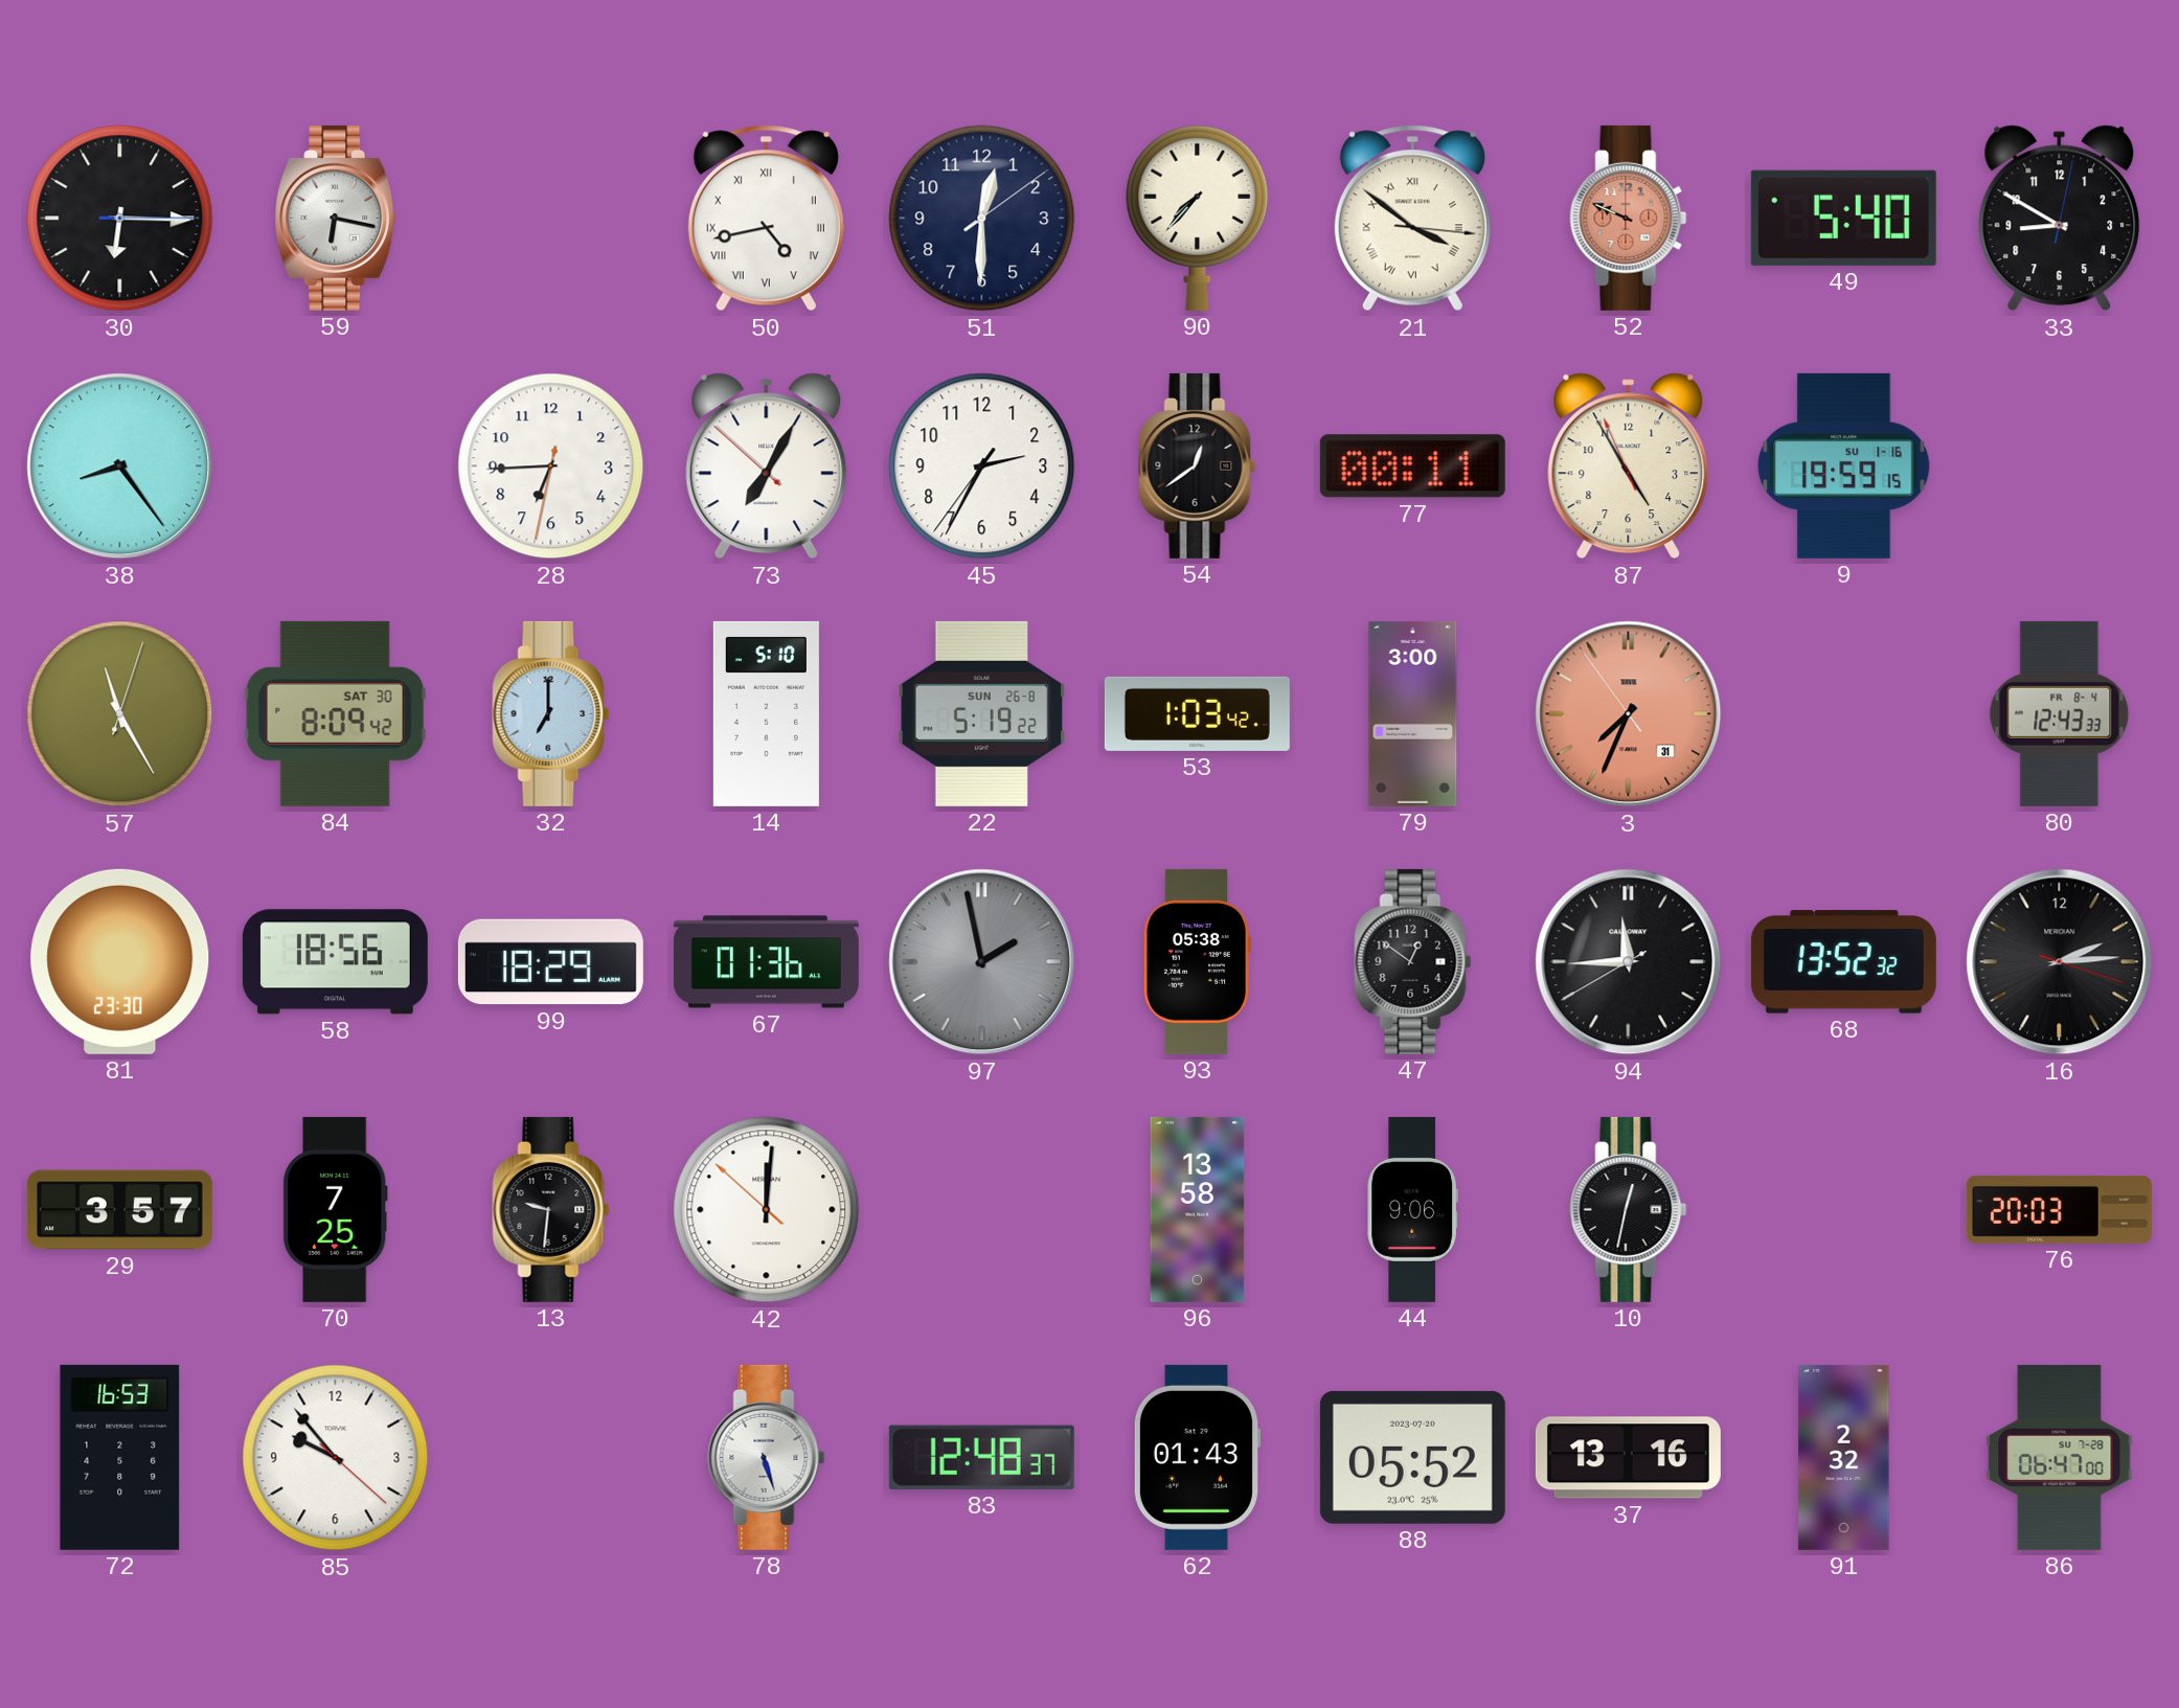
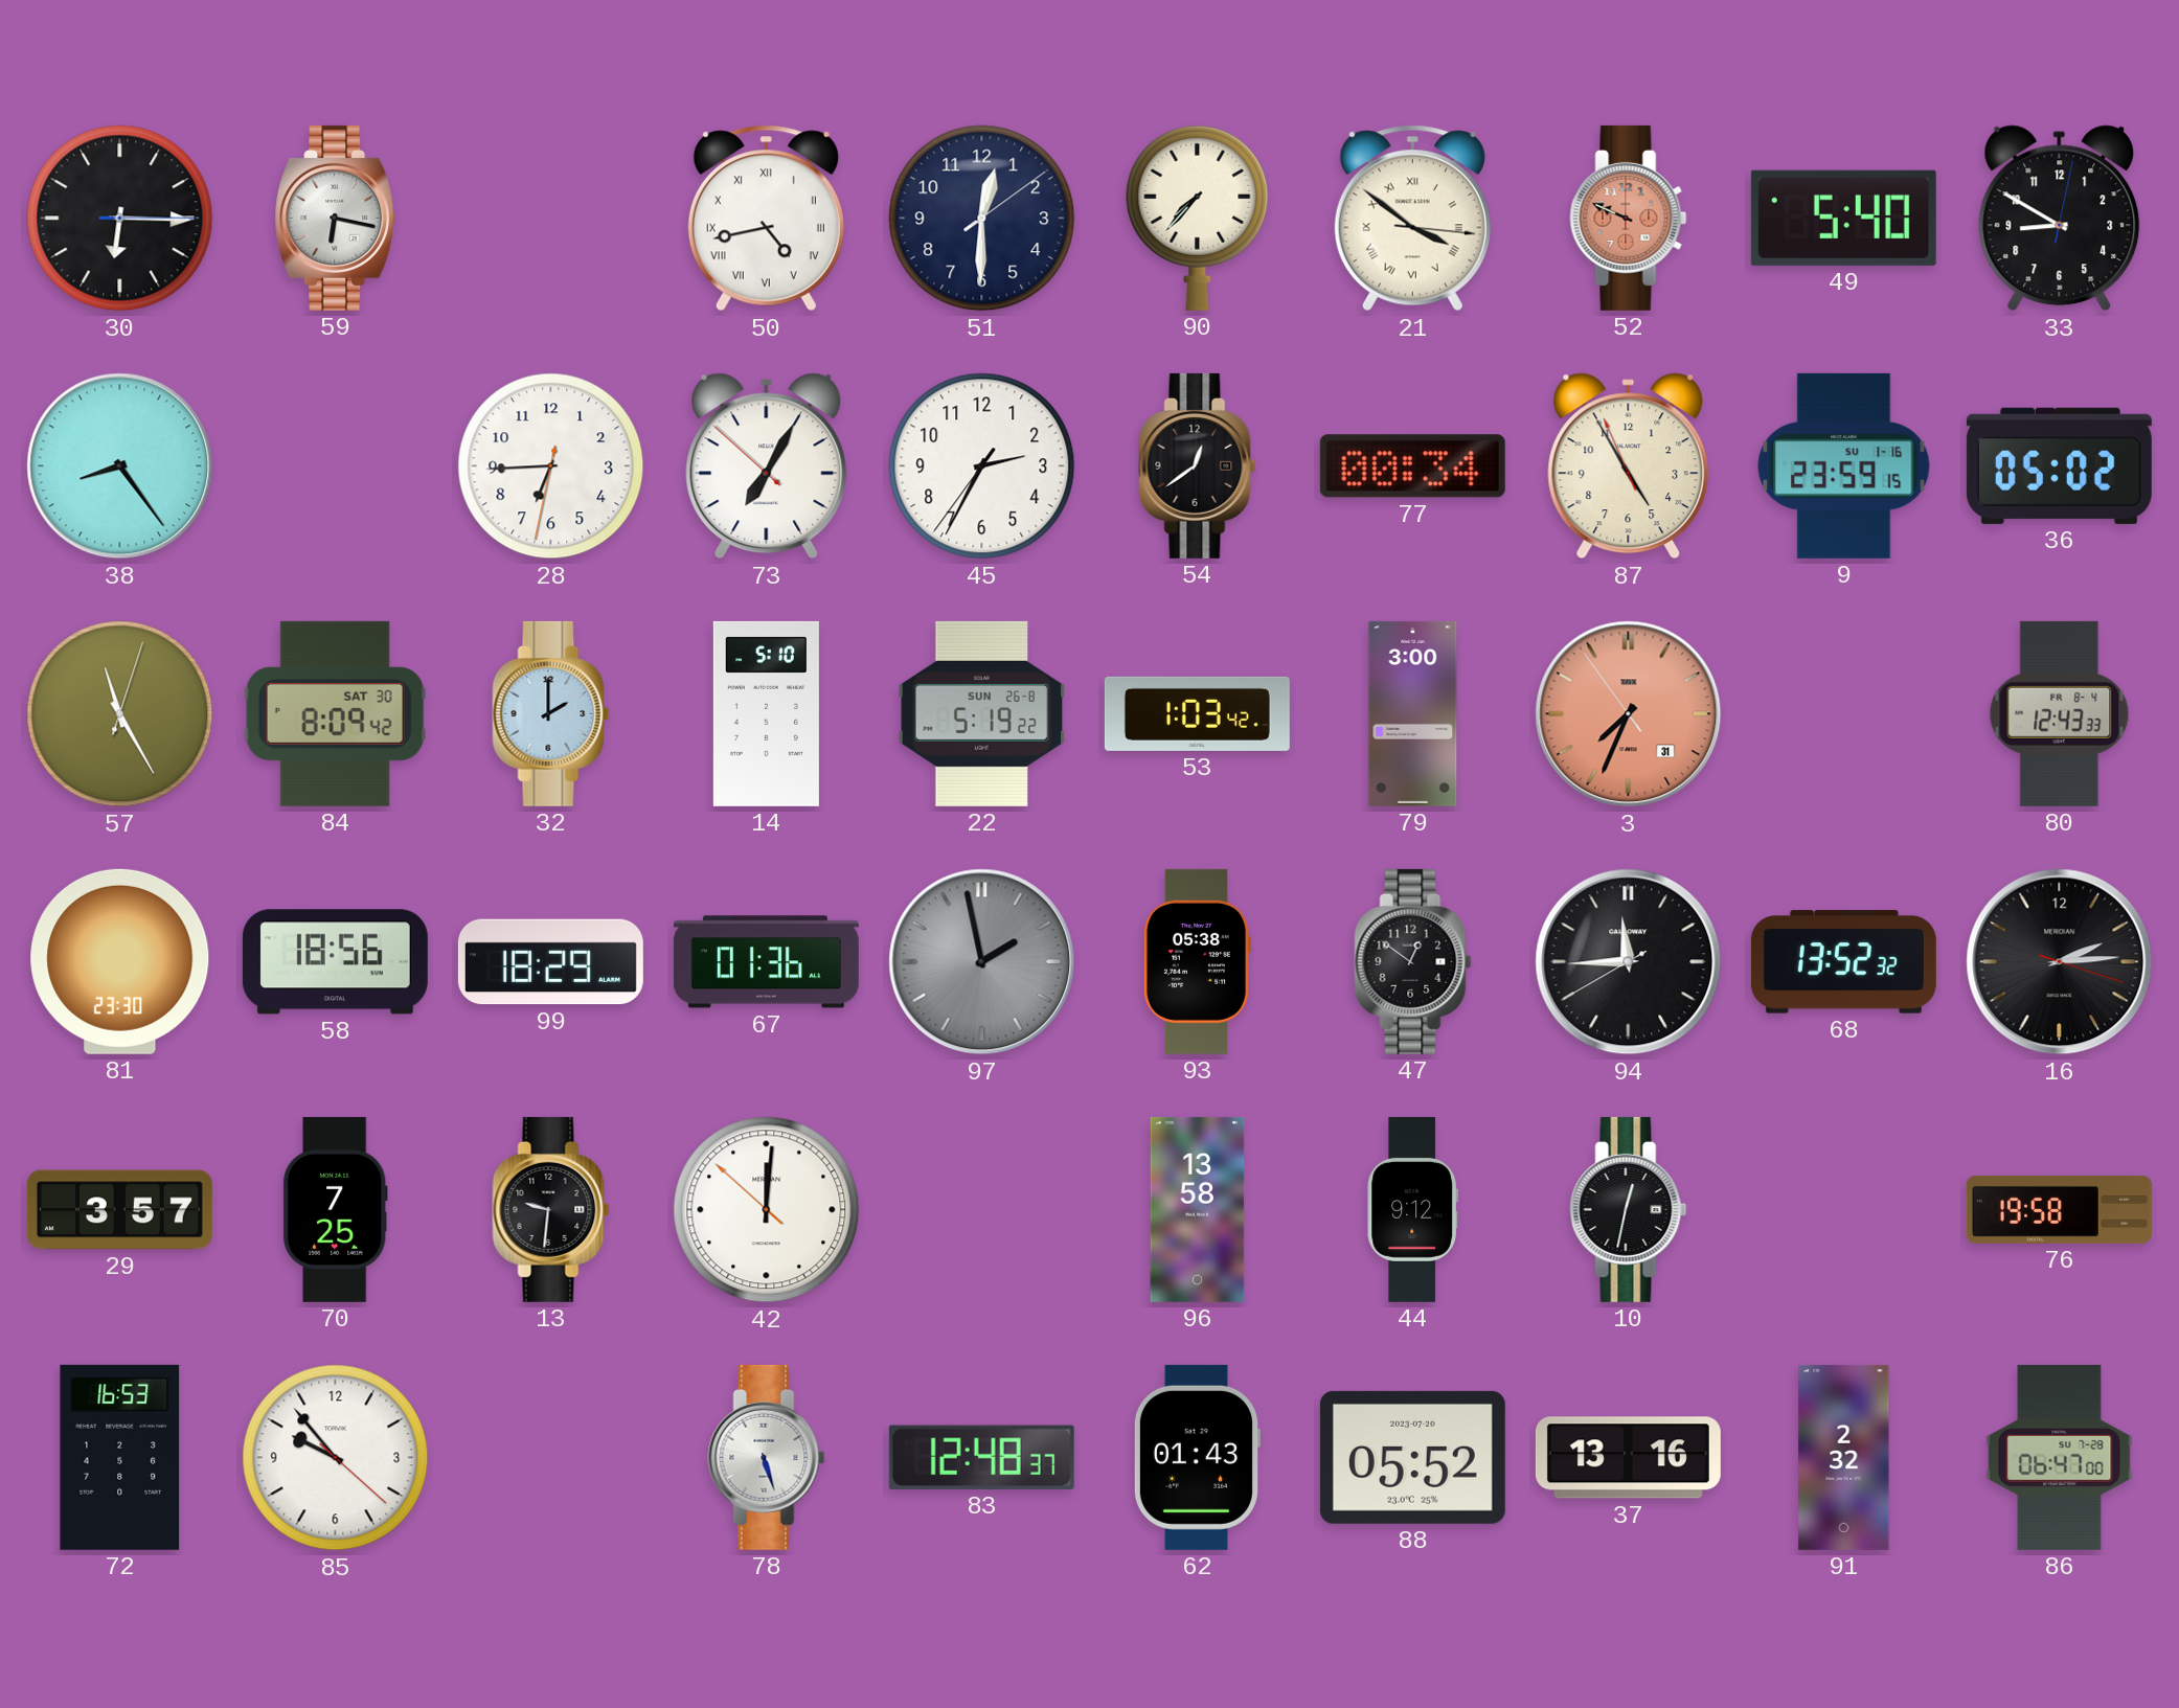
77: 00:11 -> 00:34
9: 19:59 -> 23:59
36: none -> 05:02
32: 7:00 -> 2:00
44: 9:06 -> 9:12
76: 20:03 -> 19:58
